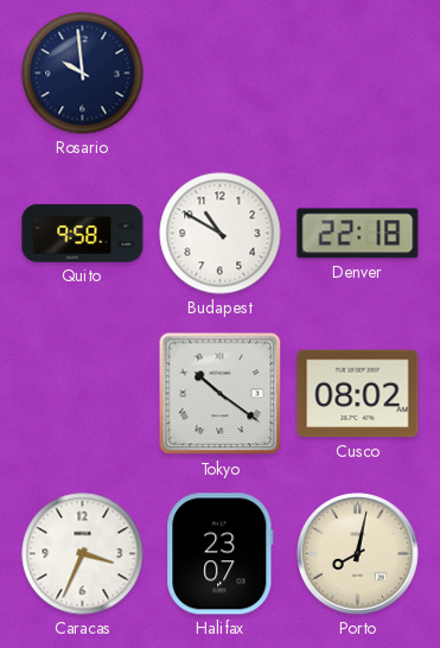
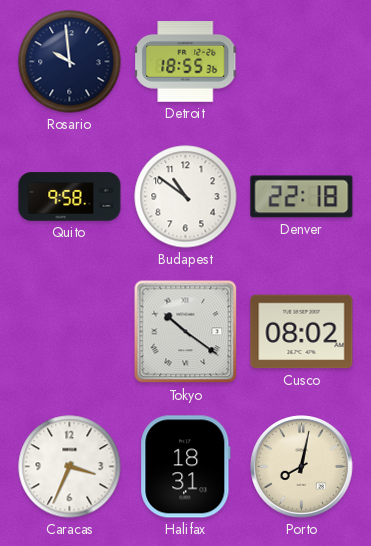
Detroit: none -> 18:55
Budapest: 10:50 -> 10:51
Halifax: 23:07 -> 18:31
